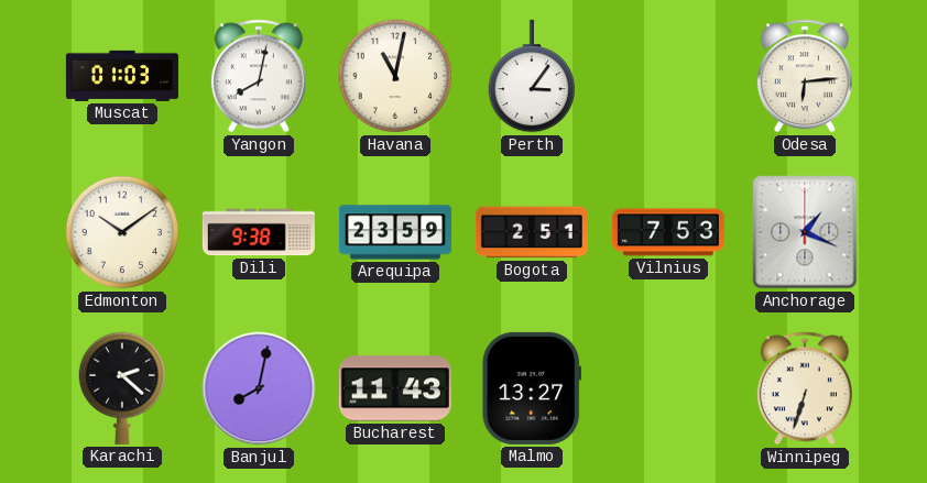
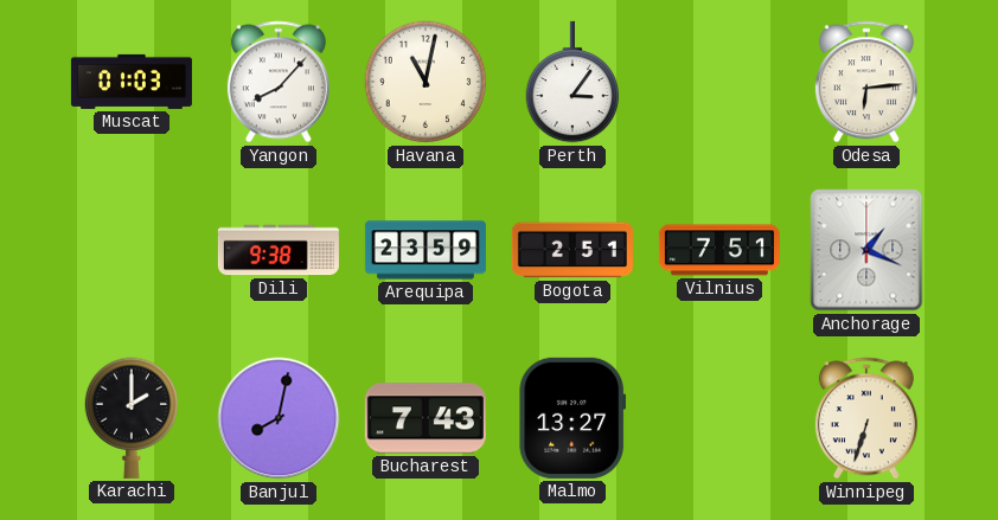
Yangon: 8:02 -> 8:07
Edmonton: 10:09 -> none
Vilnius: 7:53 -> 7:51
Karachi: 2:22 -> 2:00
Bucharest: 11:43 -> 7:43
